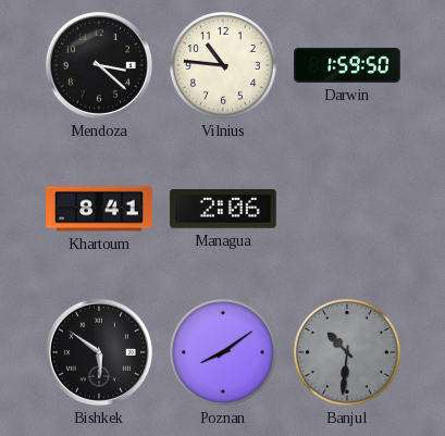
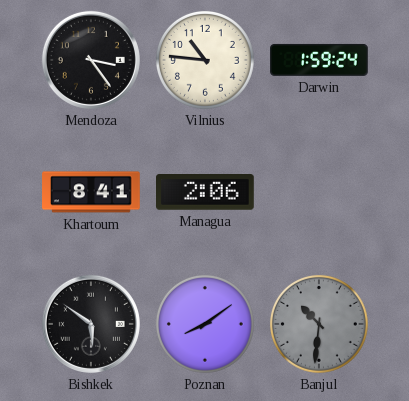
Mendoza: 3:22 -> 3:24
Darwin: 1:59:50 -> 1:59:24
